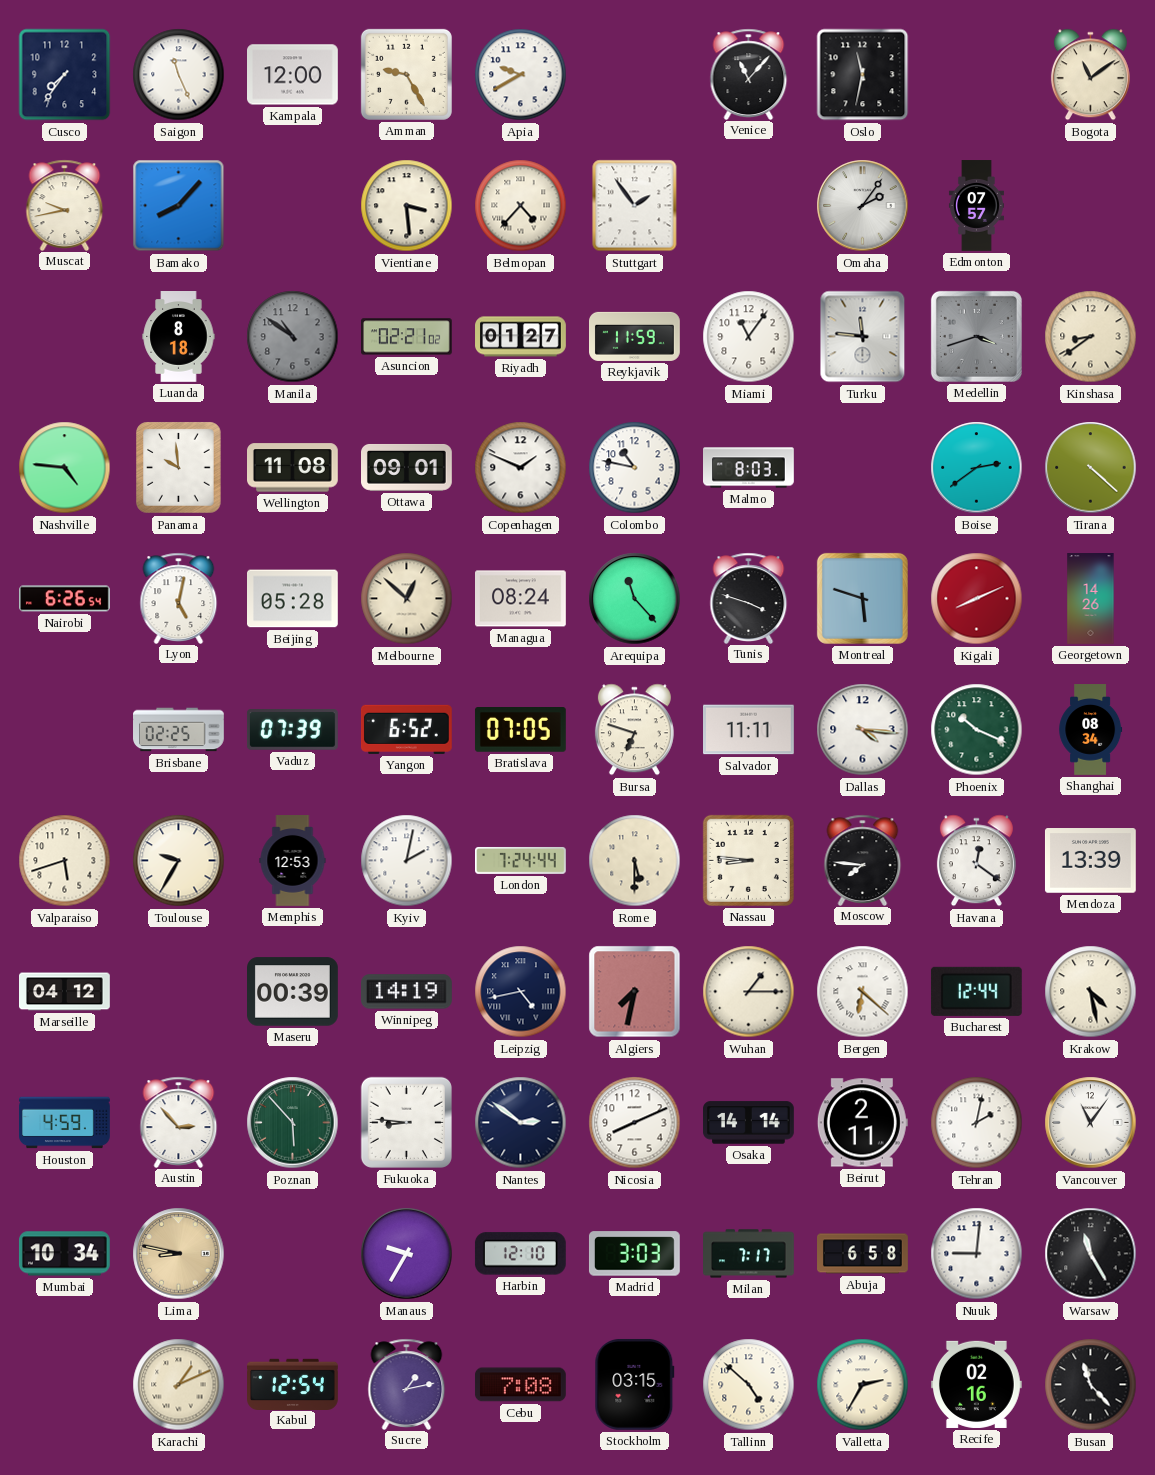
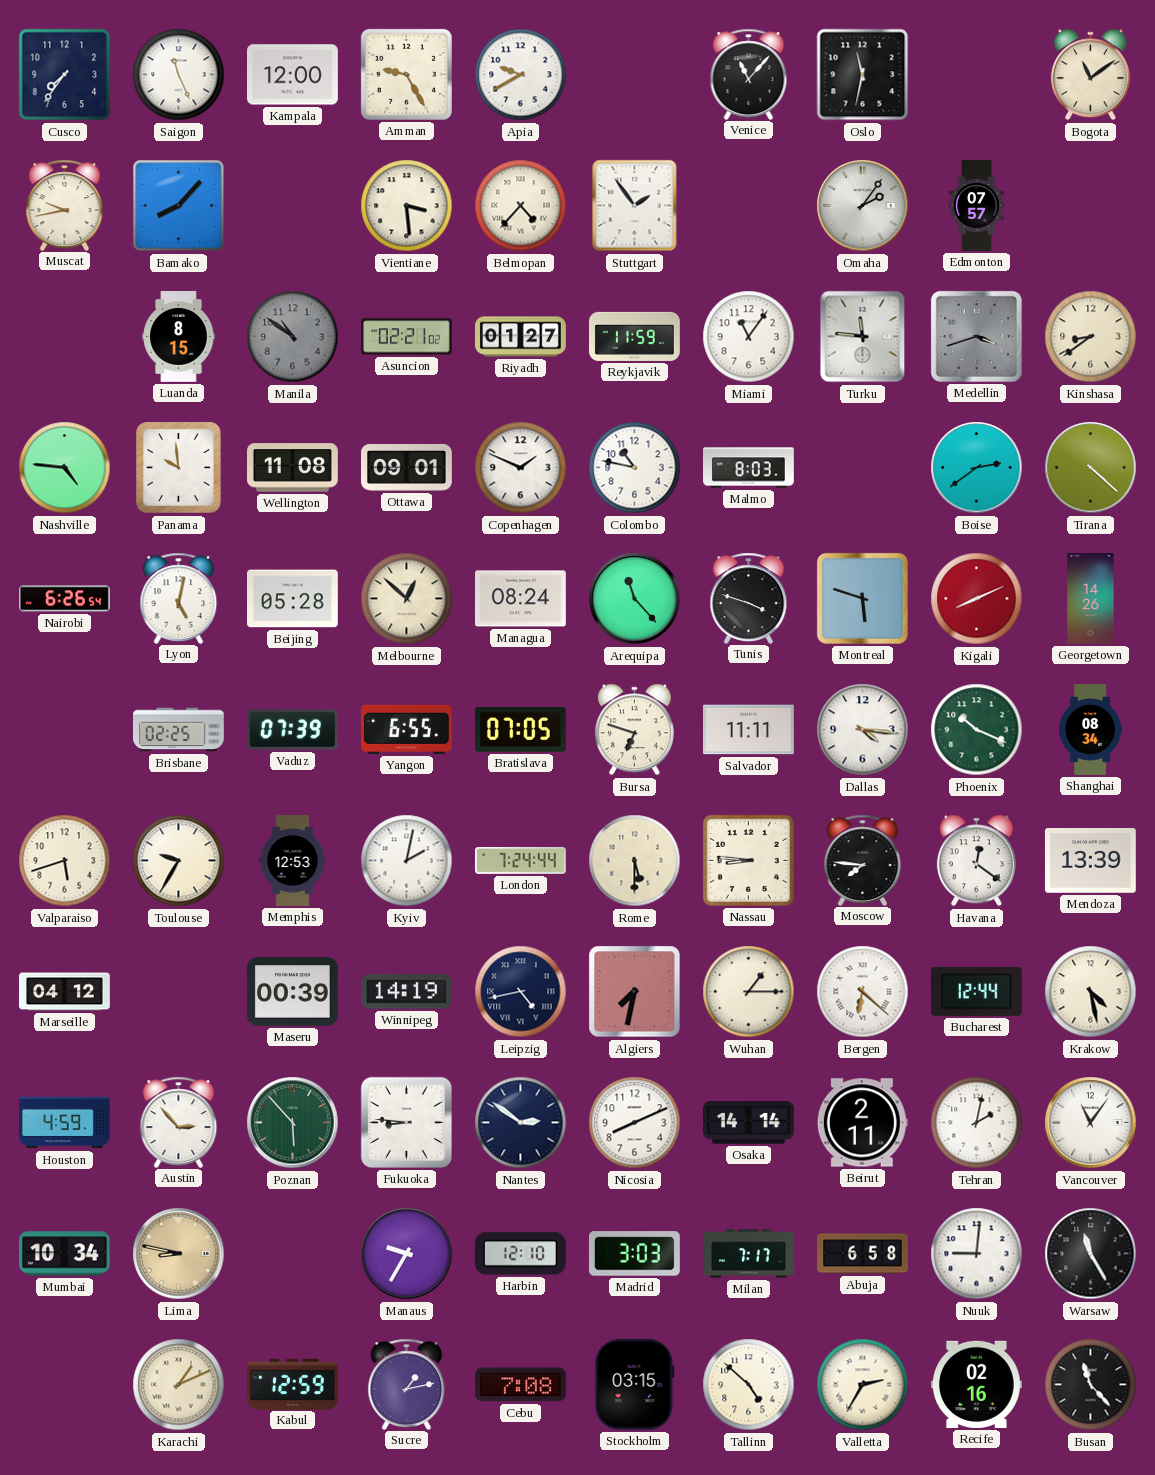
Luanda: 8:18 -> 8:15
Yangon: 6:52 -> 6:55
Kabul: 12:54 -> 12:59
